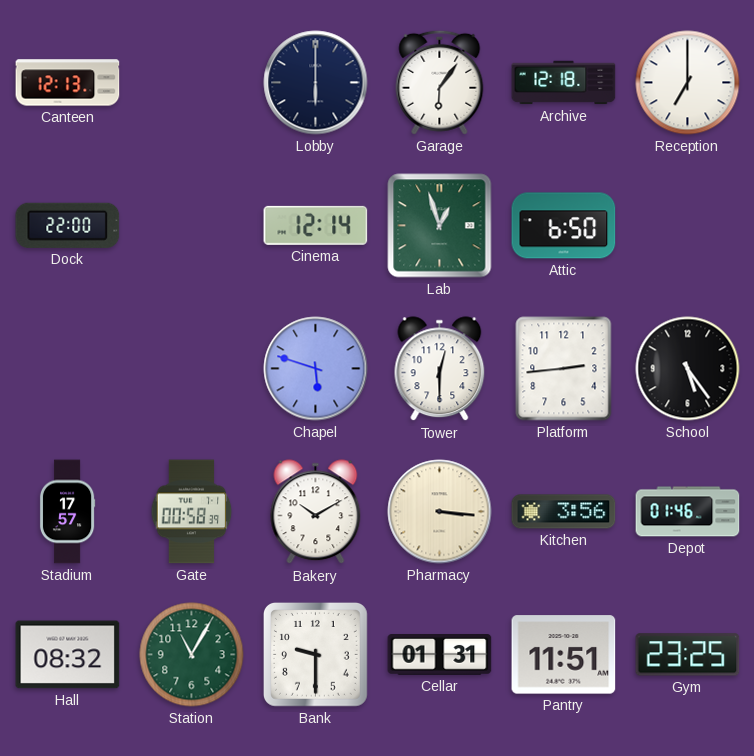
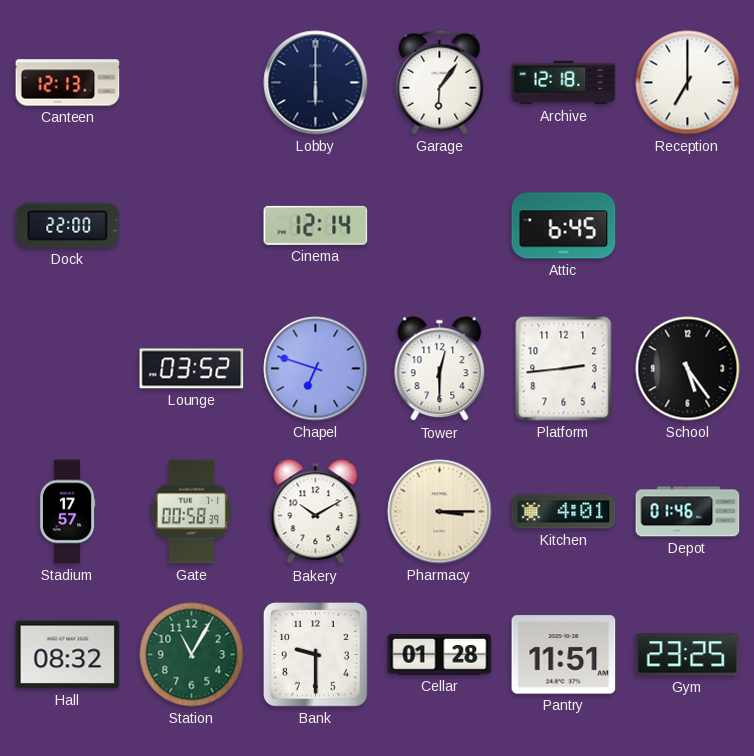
Lab: 12:57 -> none
Attic: 6:50 -> 6:45
Lounge: none -> 03:52
Chapel: 5:48 -> 6:48
Pharmacy: 3:16 -> 3:15
Kitchen: 3:56 -> 4:01
Cellar: 01:31 -> 01:28
